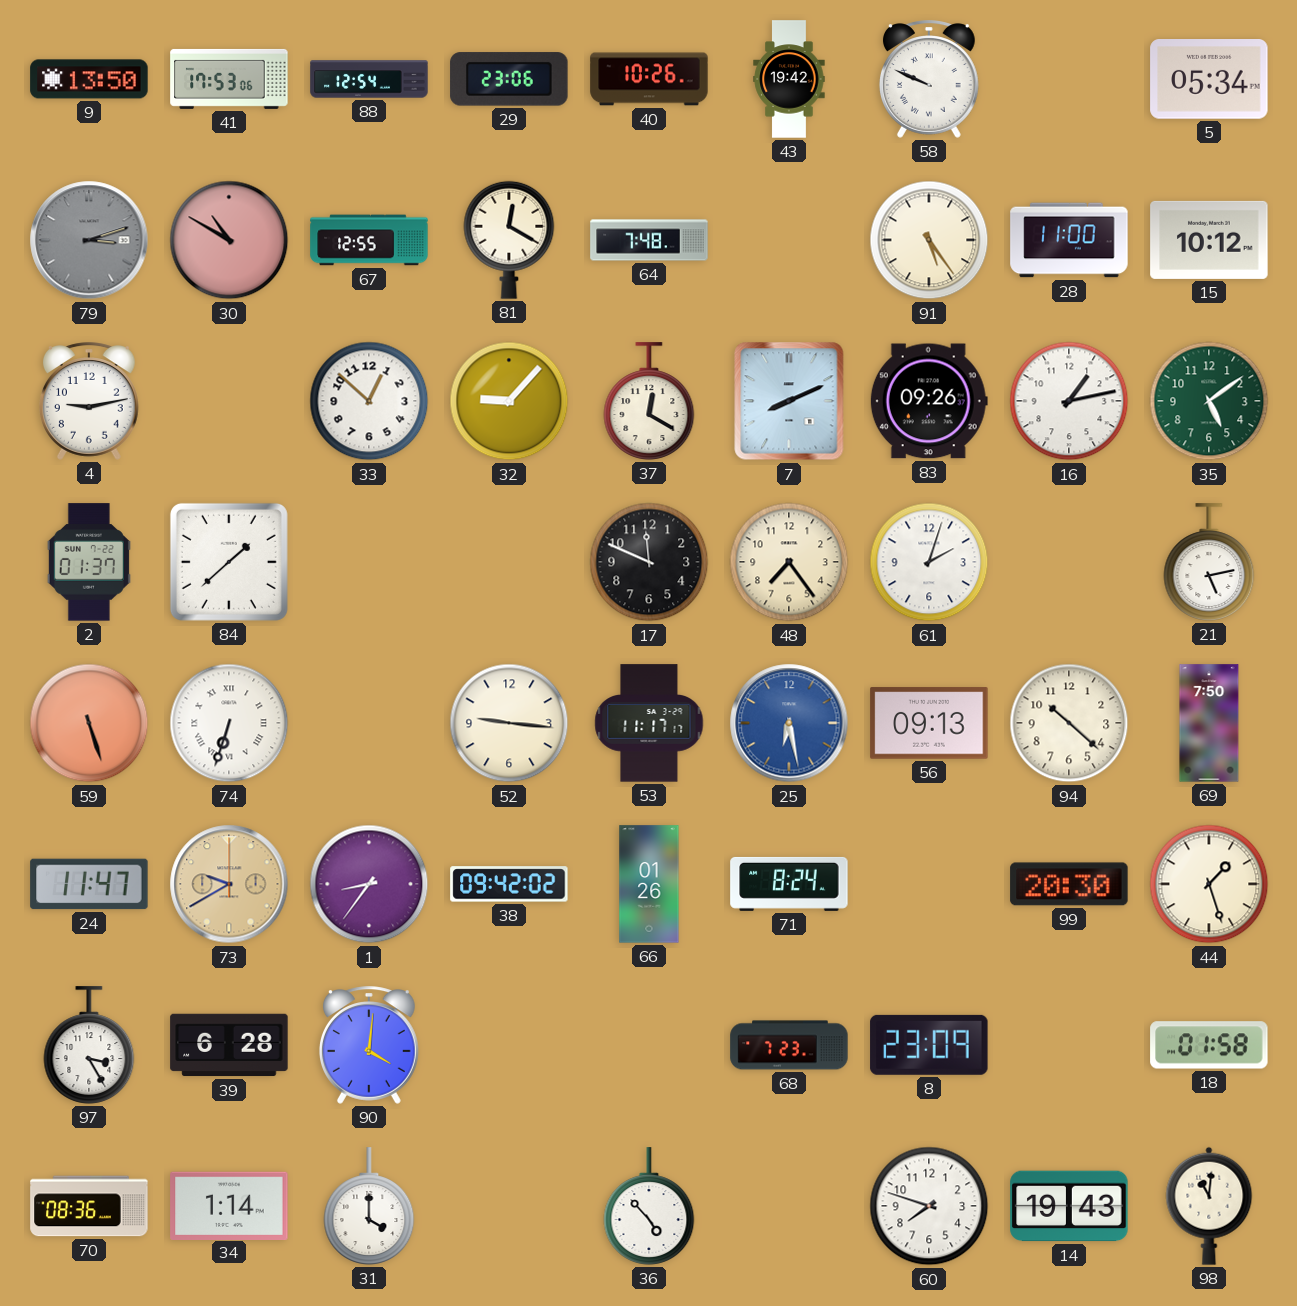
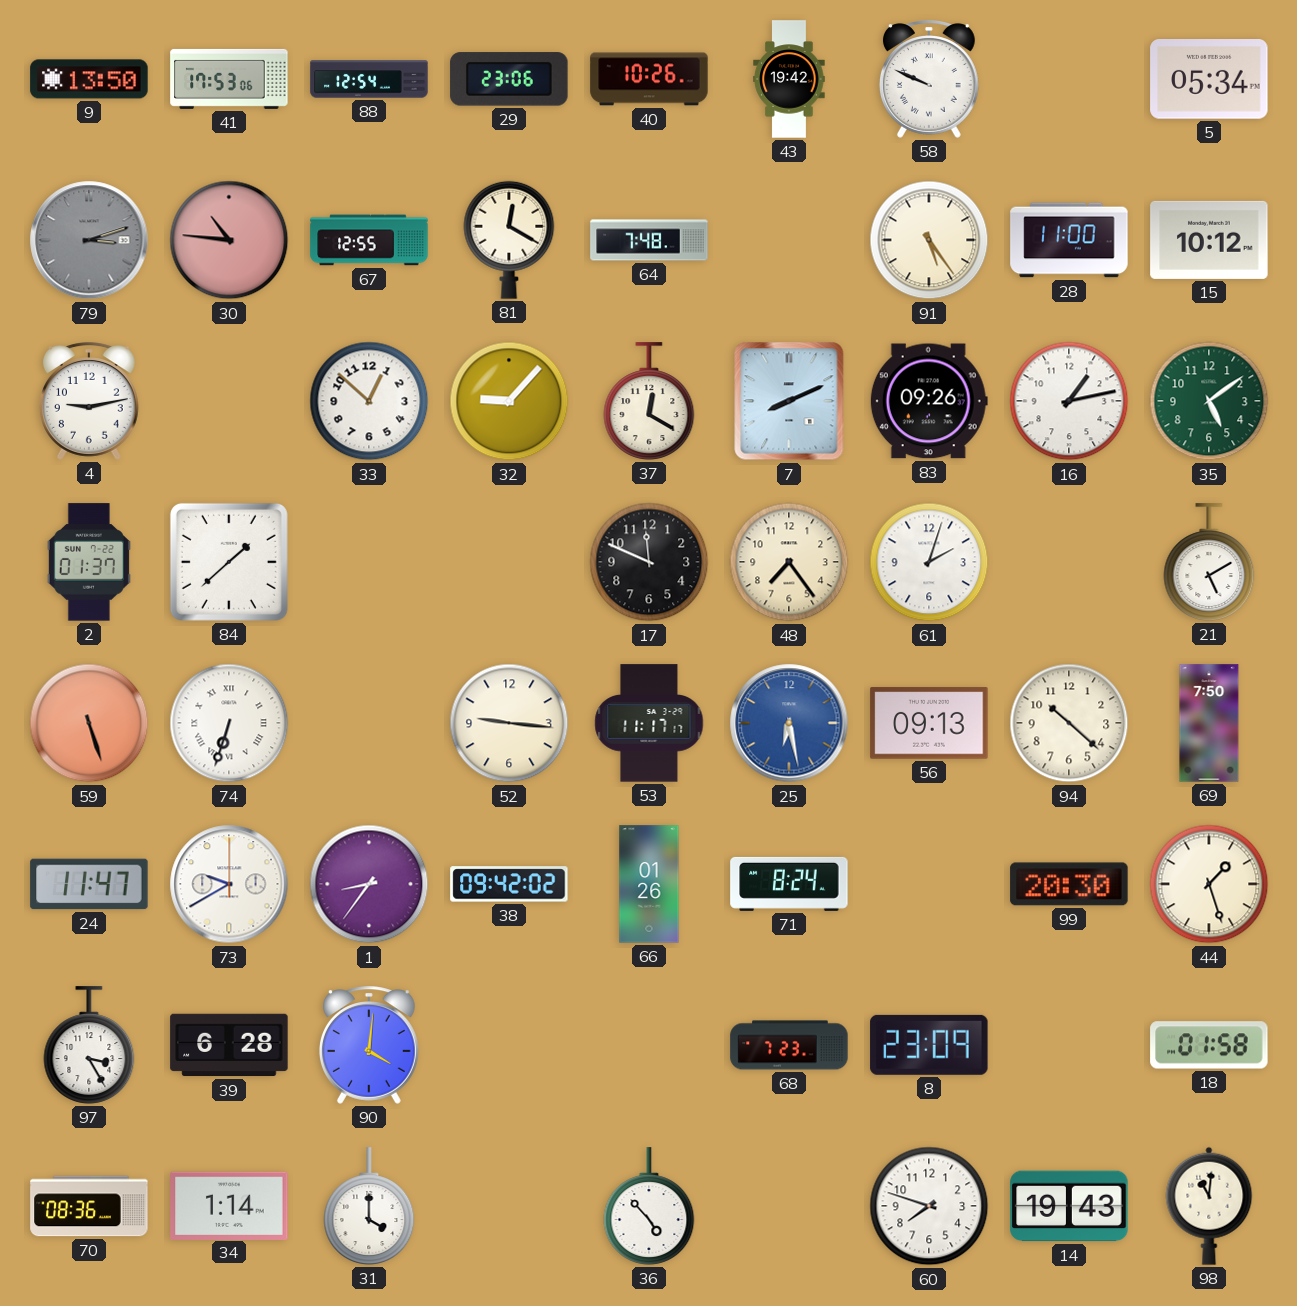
30: 10:50 -> 10:46
21: 5:13 -> 5:10
73 dial: champagne -> white
